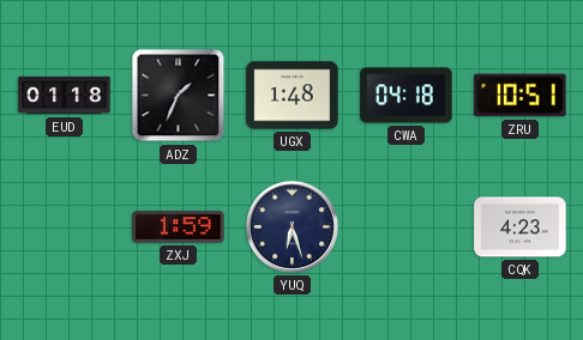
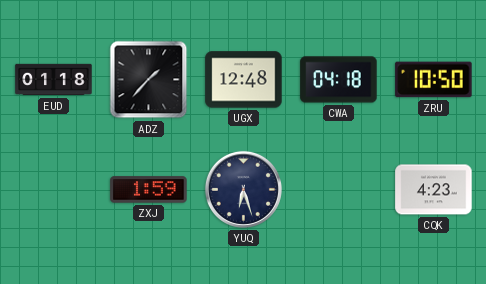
ADZ: 1:34 -> 1:37
UGX: 1:48 -> 12:48
ZRU: 10:51 -> 10:50
